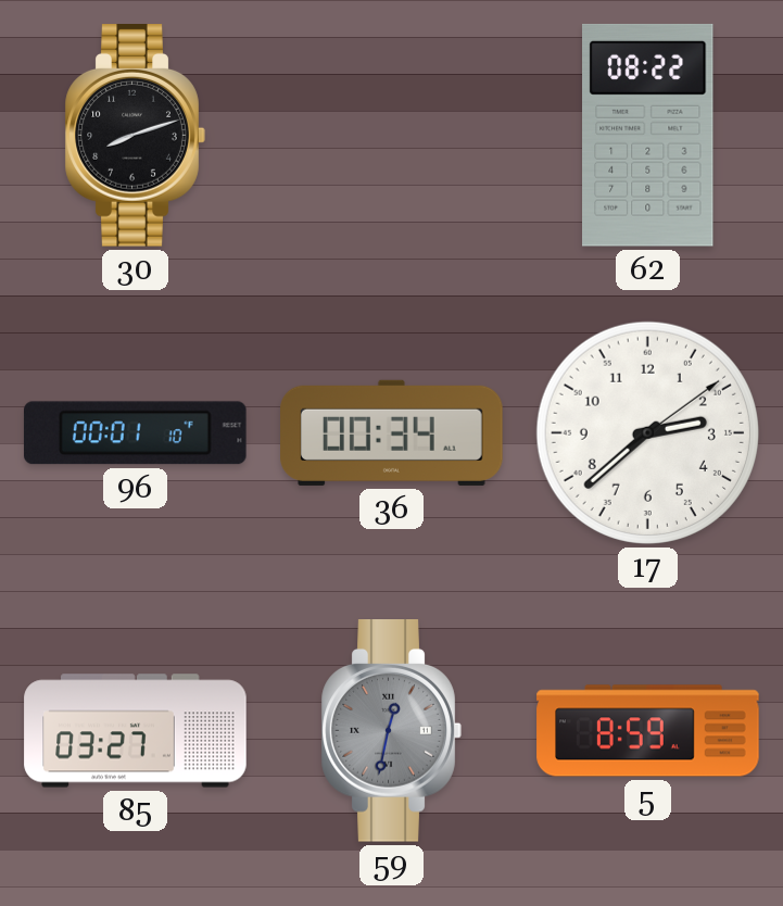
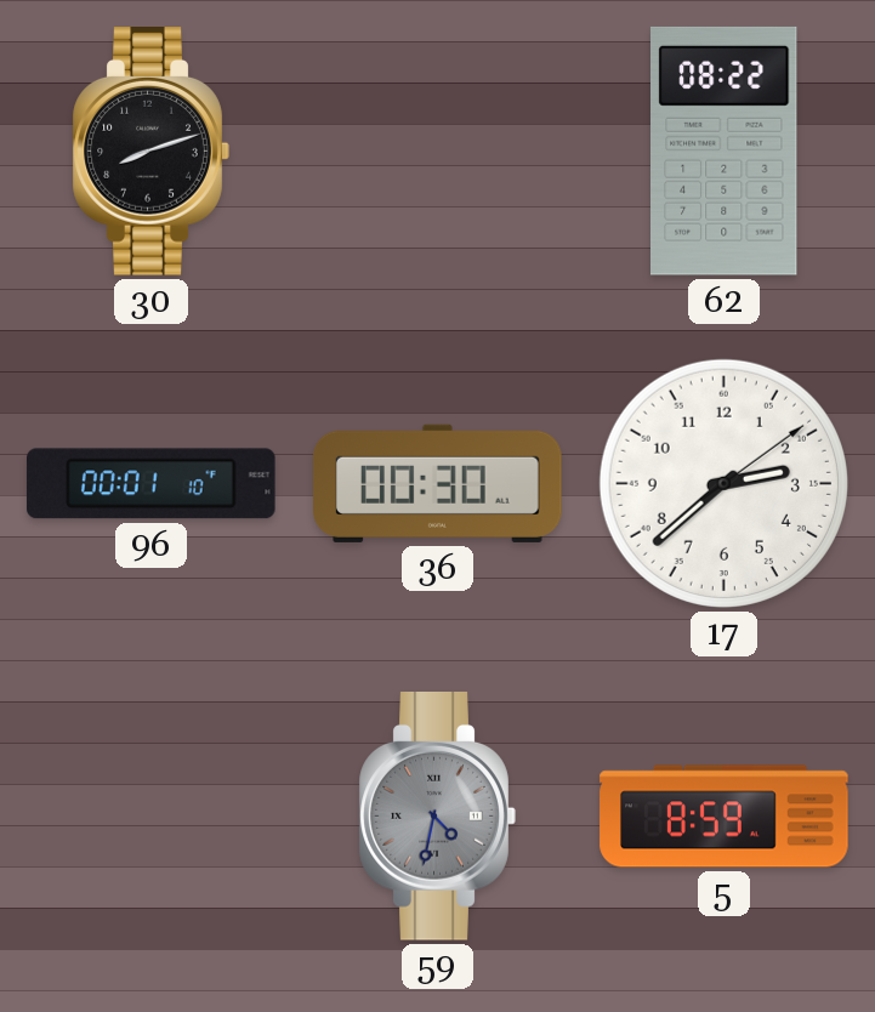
36: 00:34 -> 00:30
85: 03:27 -> none
59: 12:32 -> 4:32
